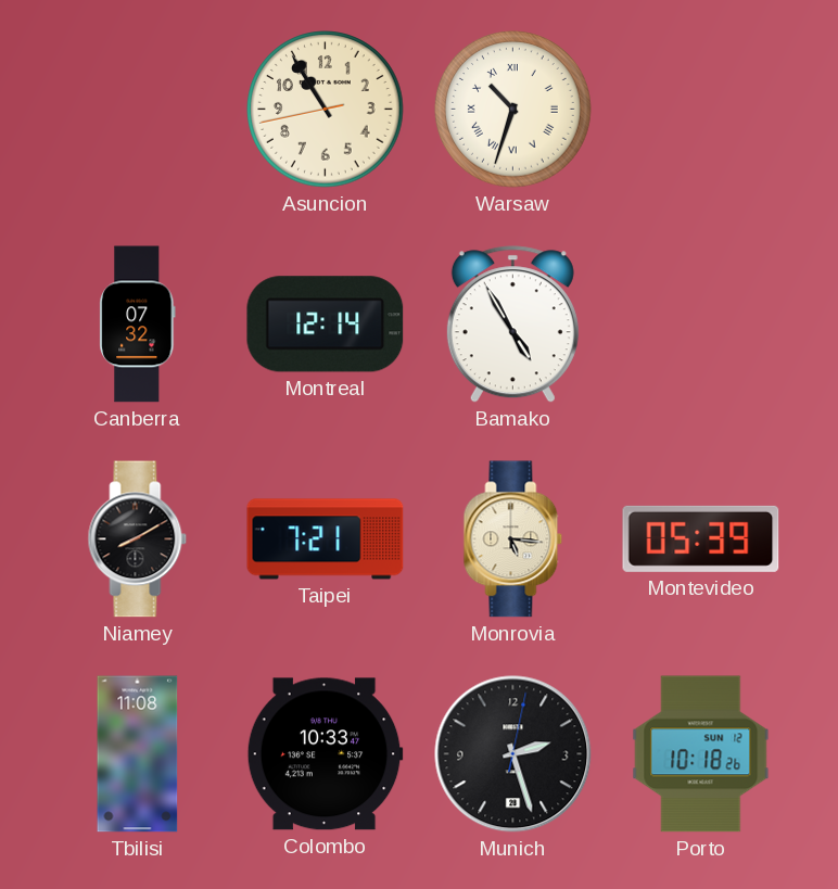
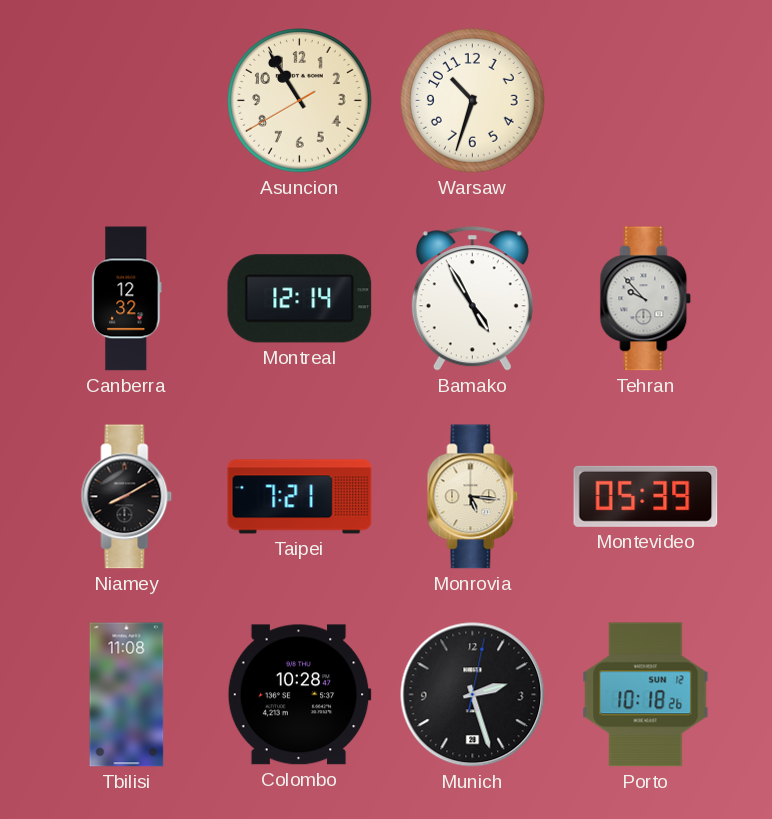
Asuncion: 10:54:43 -> 10:54:40
Warsaw numerals: Roman -> Arabic
Canberra: 07:32 -> 12:32
Tehran: none -> 9:53
Colombo: 10:33 -> 10:28
